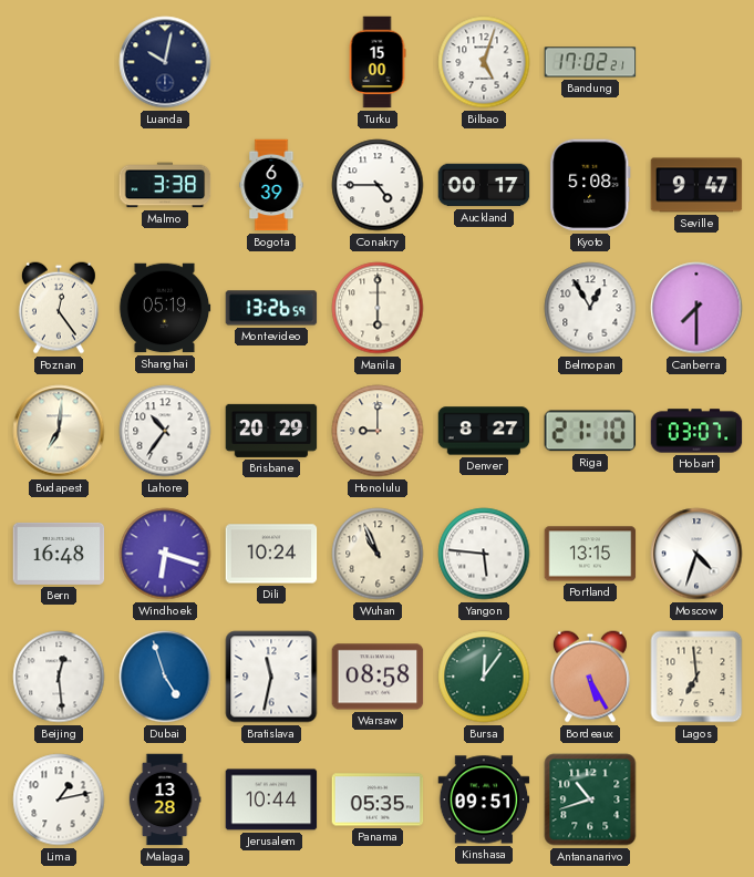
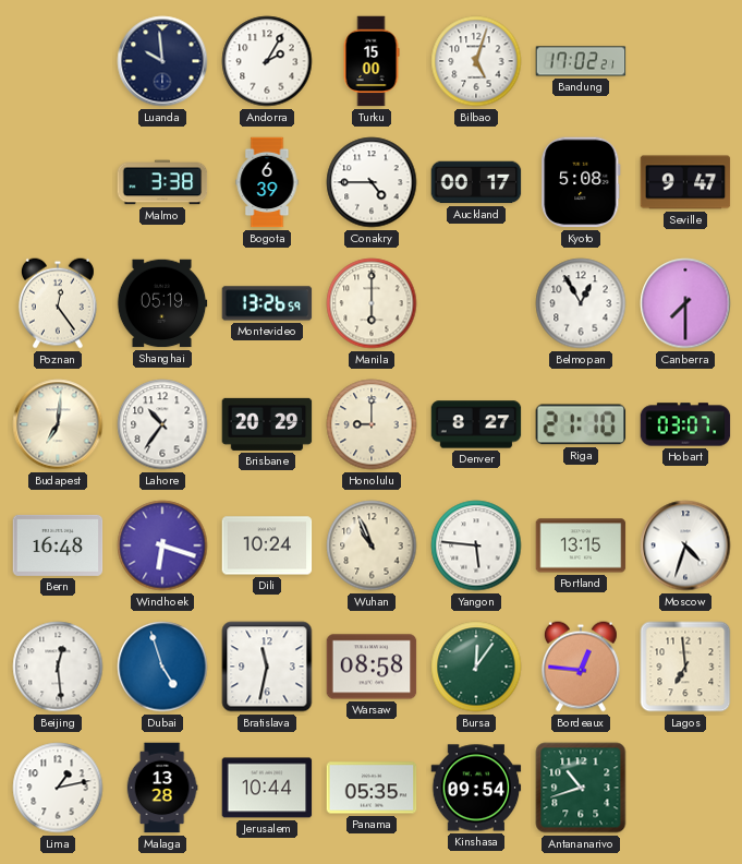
Luanda: 10:02 -> 9:59
Andorra: none -> 2:05
Bordeaux: 5:25 -> 12:46
Kinshasa: 09:51 -> 09:54
